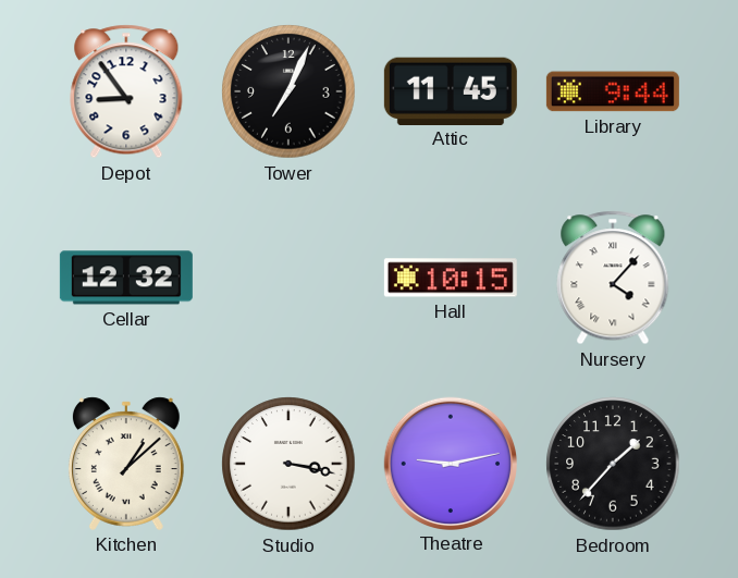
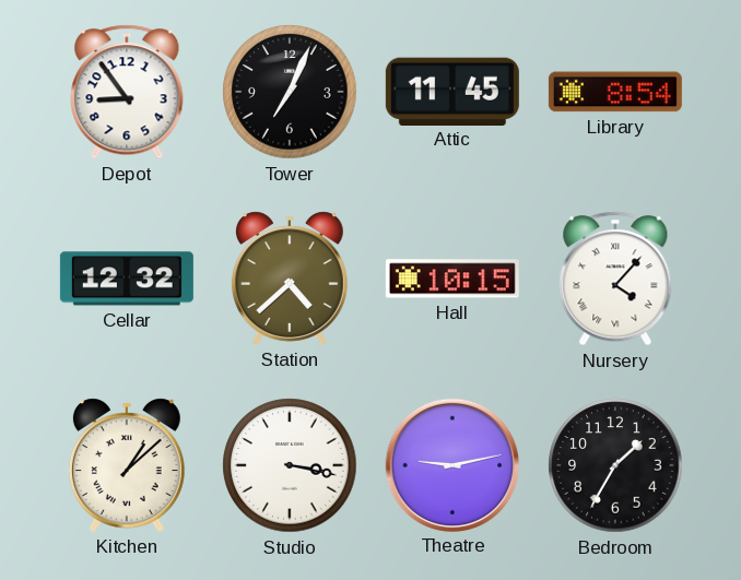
Library: 9:44 -> 8:54
Station: none -> 4:38
Bedroom: 1:37 -> 1:35
